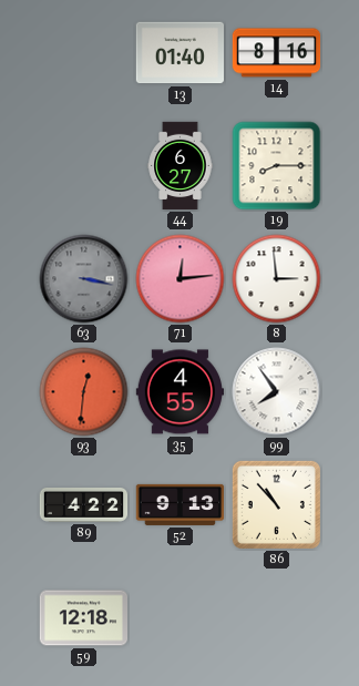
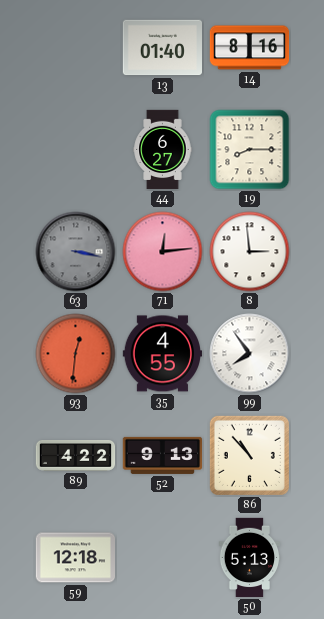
50: none -> 5:13
